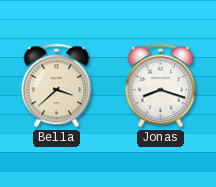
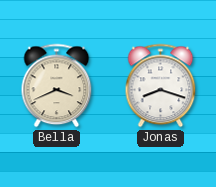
Bella: 3:38 -> 3:41
